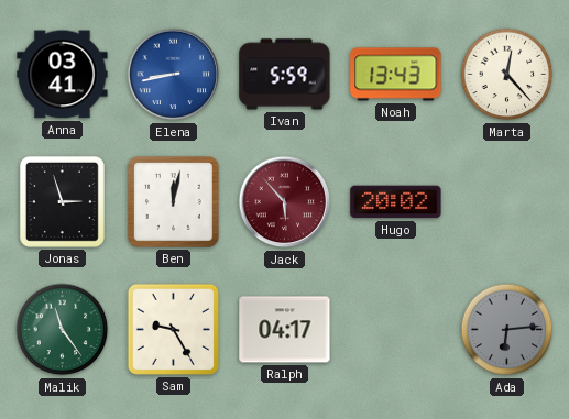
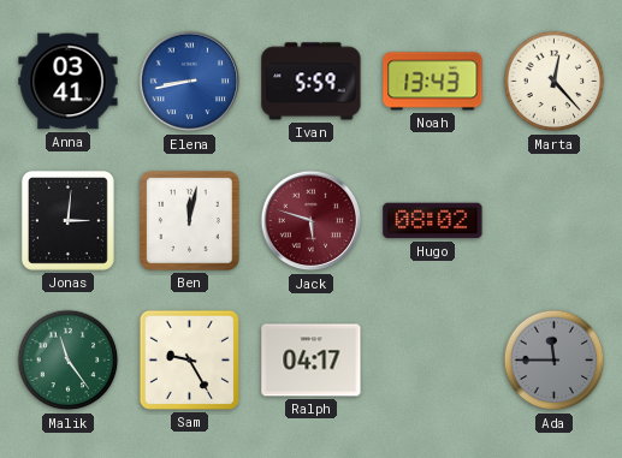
Jonas: 2:57 -> 3:01
Jack: 5:53 -> 5:48
Hugo: 20:02 -> 08:02
Ada: 6:14 -> 11:45
